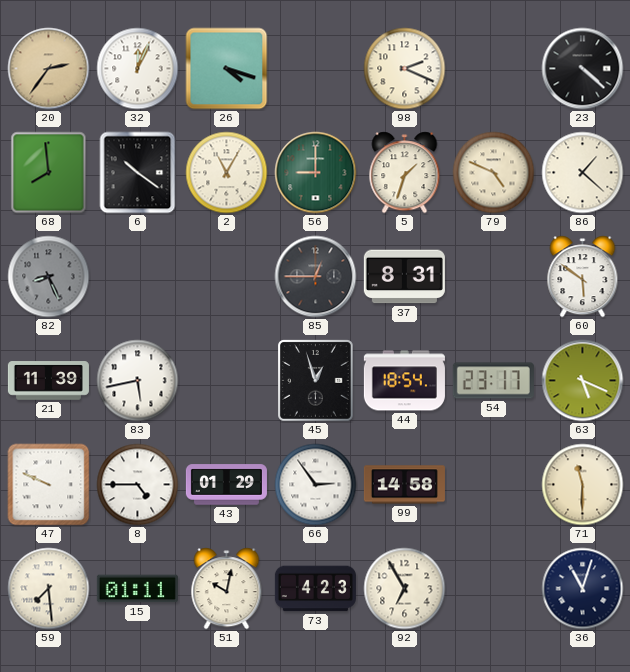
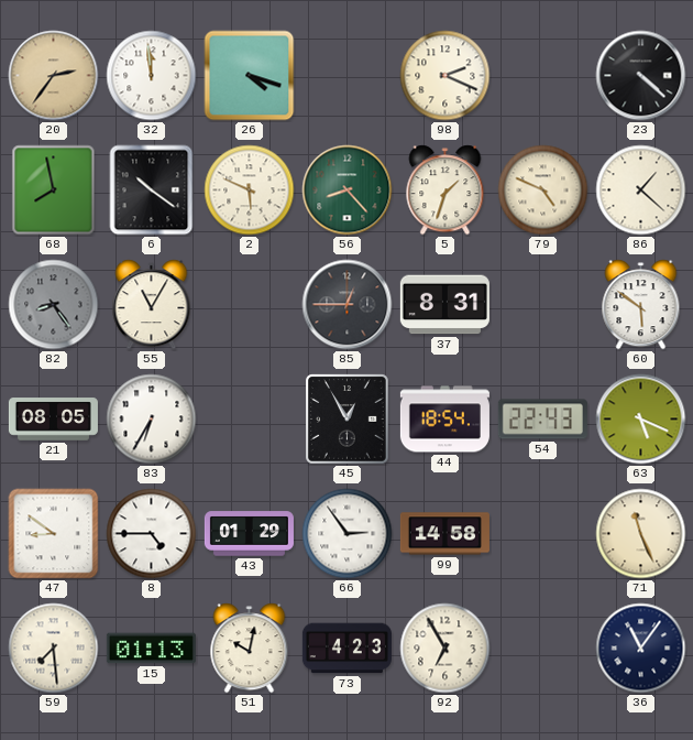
32: 12:04 -> 11:59
68: 7:59 -> 7:58
2: 11:05 -> 5:49
56: 9:00 -> 8:23
82: 8:26 -> 8:24
55: none -> 11:05
21: 11:39 -> 08:05
83: 5:43 -> 6:35
45: 12:57 -> 12:55
54: 23:17 -> 22:43
47: 9:49 -> 8:51
71: 11:30 -> 11:26
15: 01:11 -> 01:13
36: 11:03 -> 11:06
